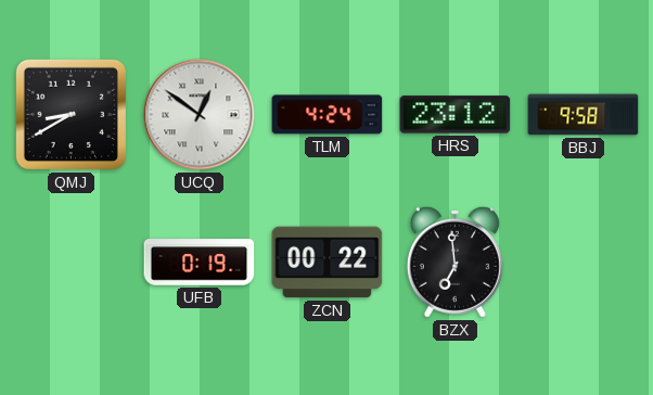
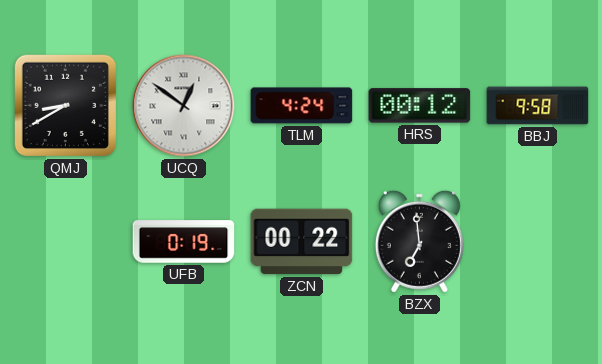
HRS: 23:12 -> 00:12
